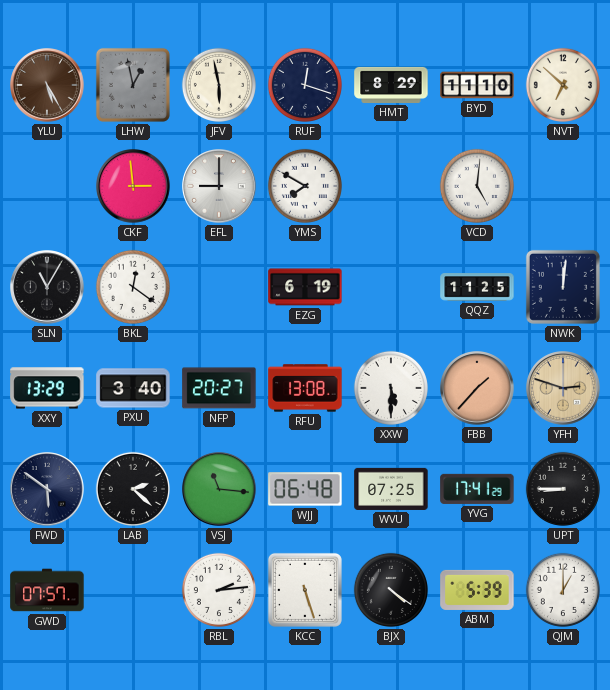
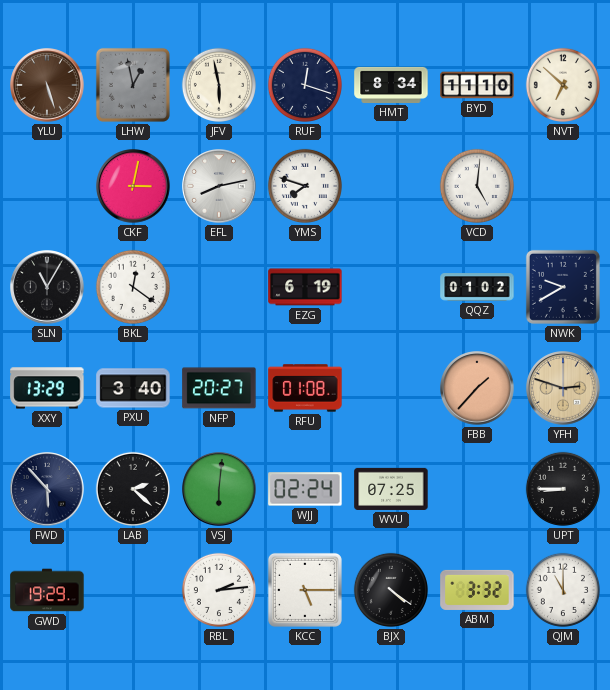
YLU: 5:25 -> 5:27
HMT: 8:29 -> 8:34
CKF: 2:59 -> 3:02
EFL: 9:00 -> 8:13
YMS: 7:50 -> 7:48
QQZ: 11:25 -> 01:02
NWK: 12:01 -> 9:40
RFU: 13:08 -> 01:08
XXW: 5:30 -> none
FWD: 5:51 -> 5:53
VSJ: 11:16 -> 6:01
WJJ: 06:48 -> 02:24
YVG: 17:41 -> none
GWD: 07:57 -> 19:29
KCC: 5:27 -> 5:15
ABM: 5:39 -> 3:32
QJM: 1:00 -> 11:00
